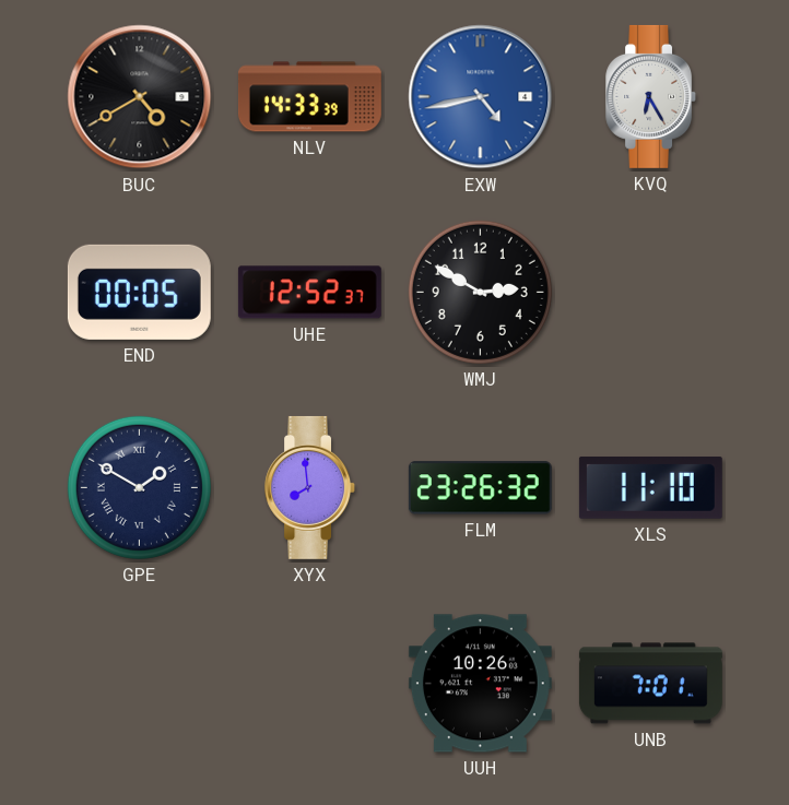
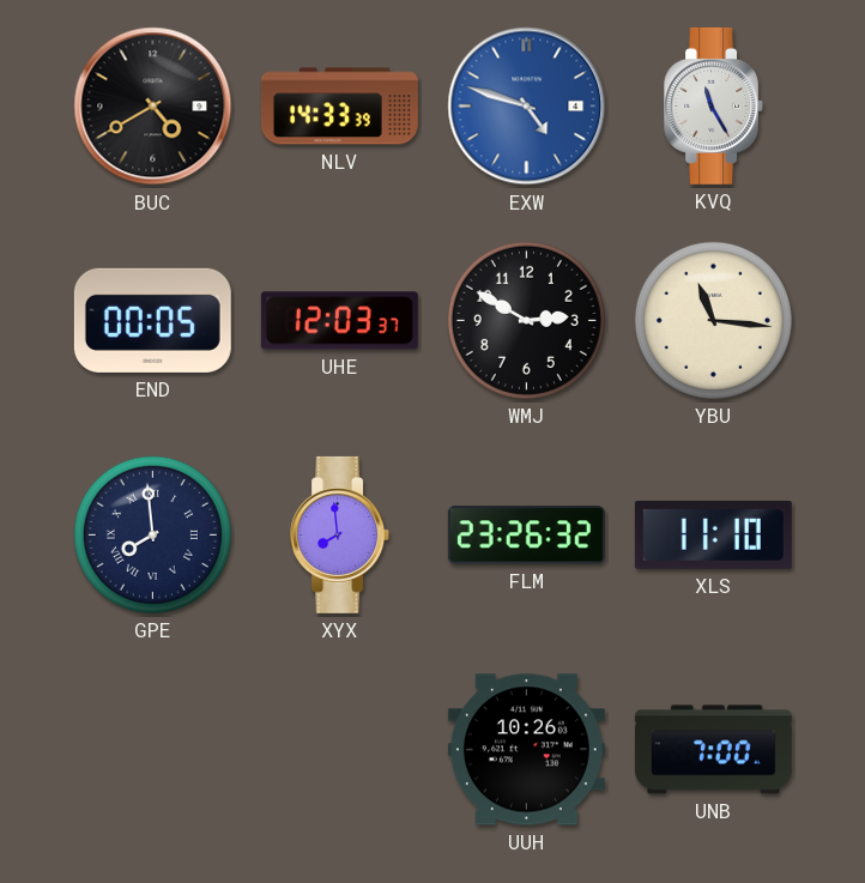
EXW: 4:43 -> 4:48
KVQ: 6:25 -> 11:25
UHE: 12:52 -> 12:03
YBU: none -> 11:16
GPE: 1:50 -> 7:59
UNB: 7:01 -> 7:00
